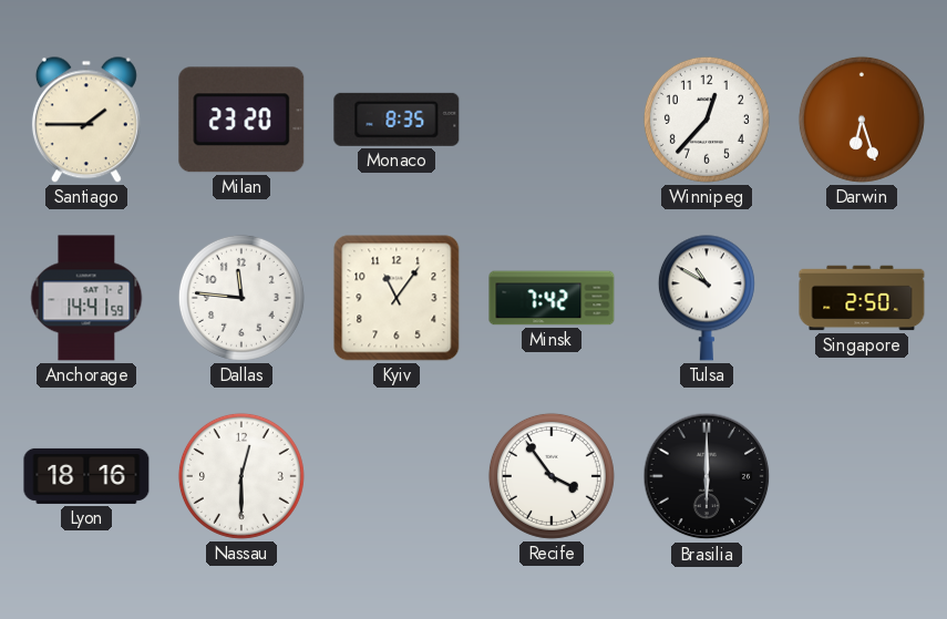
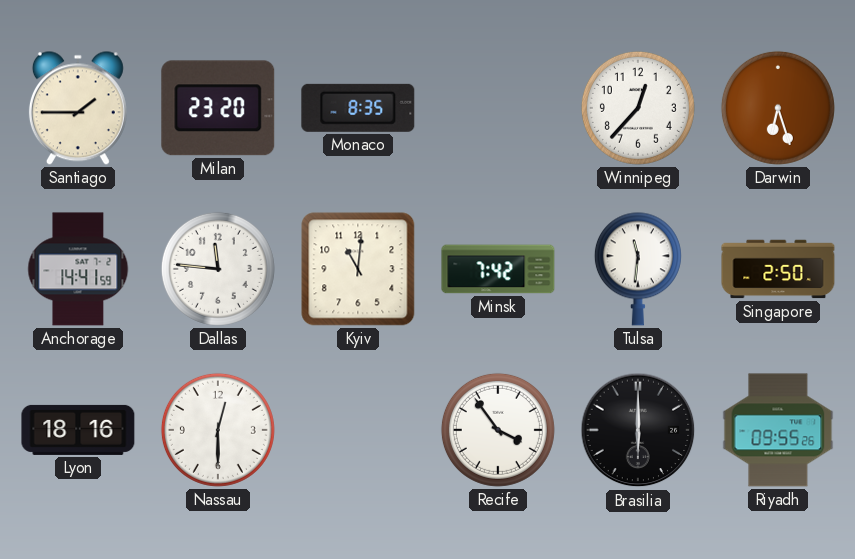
Kyiv: 11:06 -> 11:01
Tulsa: 10:50 -> 11:31
Riyadh: none -> 09:55
